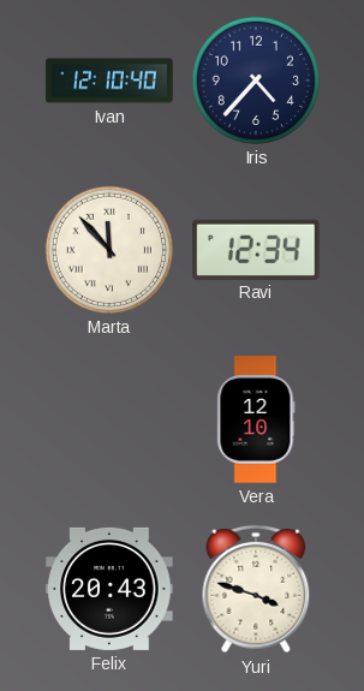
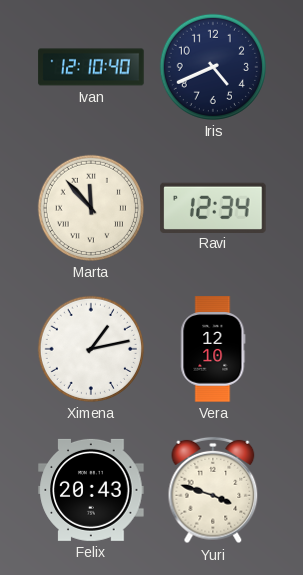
Iris: 4:37 -> 4:41
Ximena: none -> 1:13
